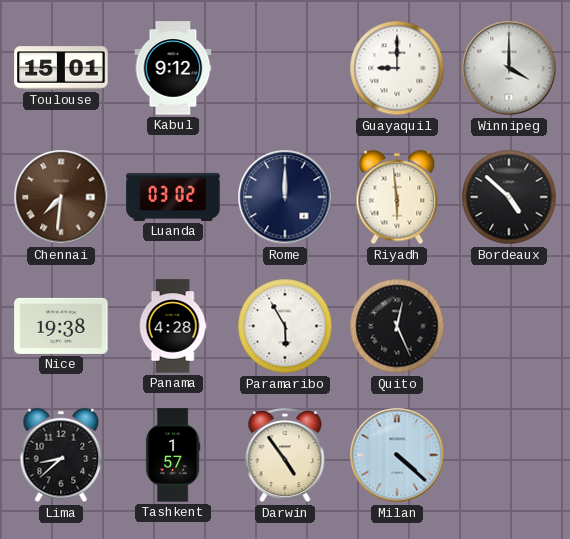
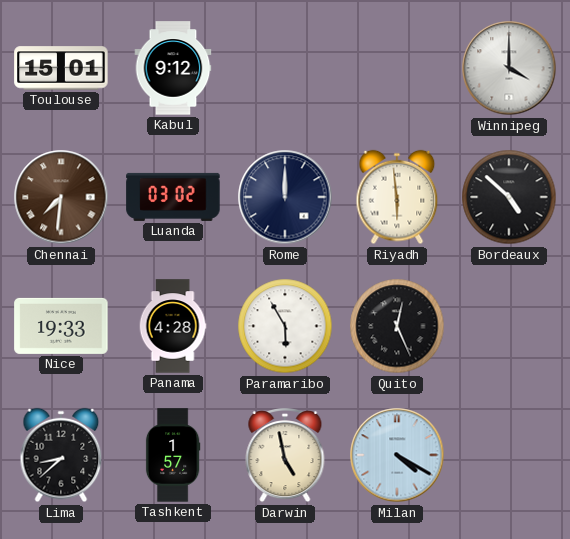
Guayaquil: 9:00 -> none
Nice: 19:38 -> 19:33
Darwin: 4:54 -> 4:58
Milan: 4:22 -> 4:20
